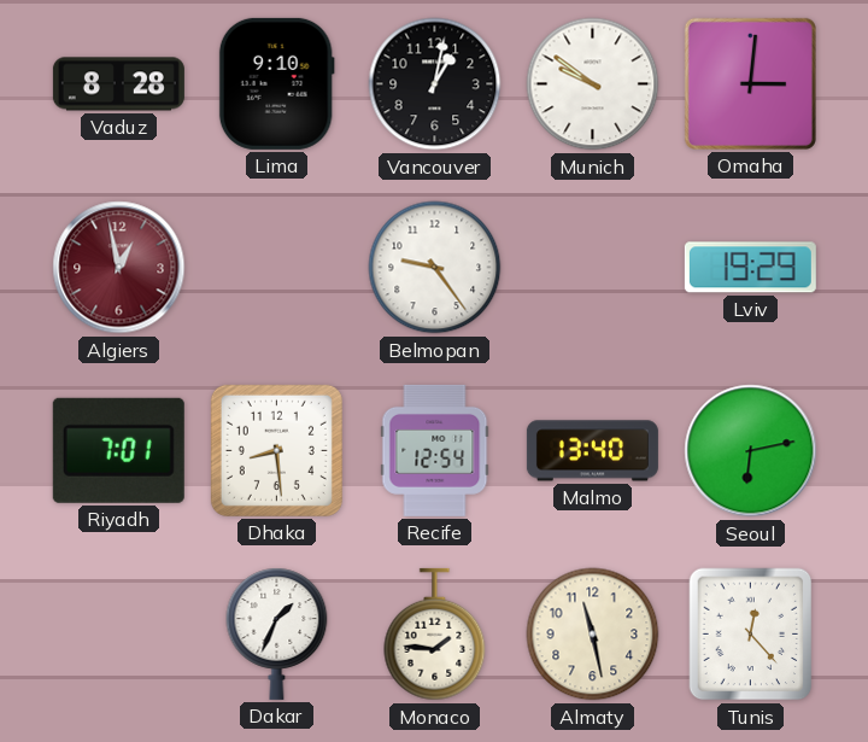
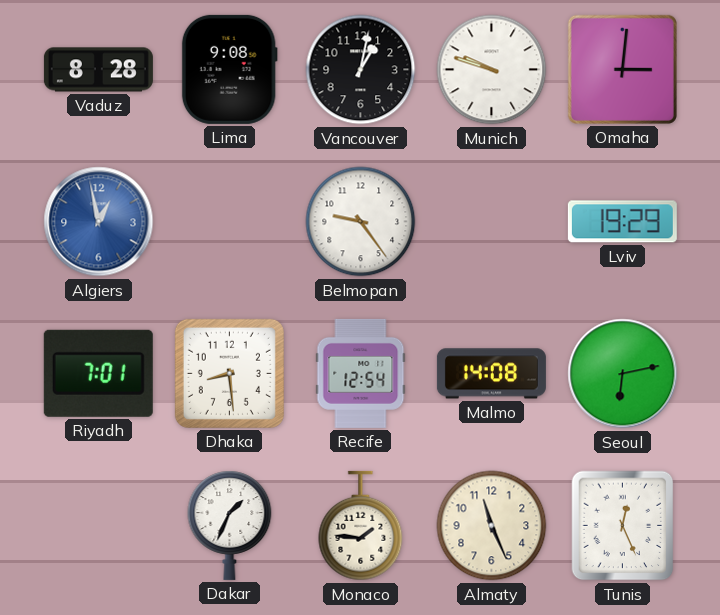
Lima: 9:10 -> 9:08
Munich: 9:51 -> 9:48
Algiers dial: burgundy -> blue
Malmo: 13:40 -> 14:08
Almaty: 11:28 -> 11:26
Tunis: 12:23 -> 12:26
